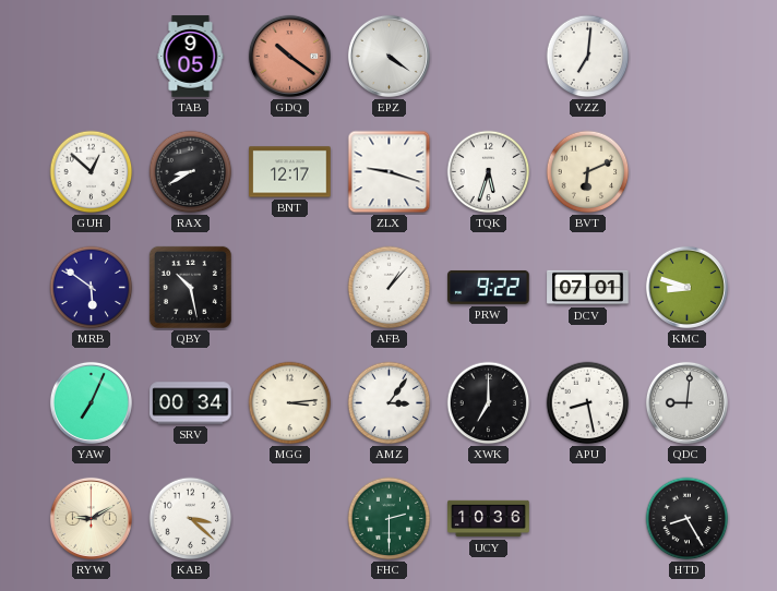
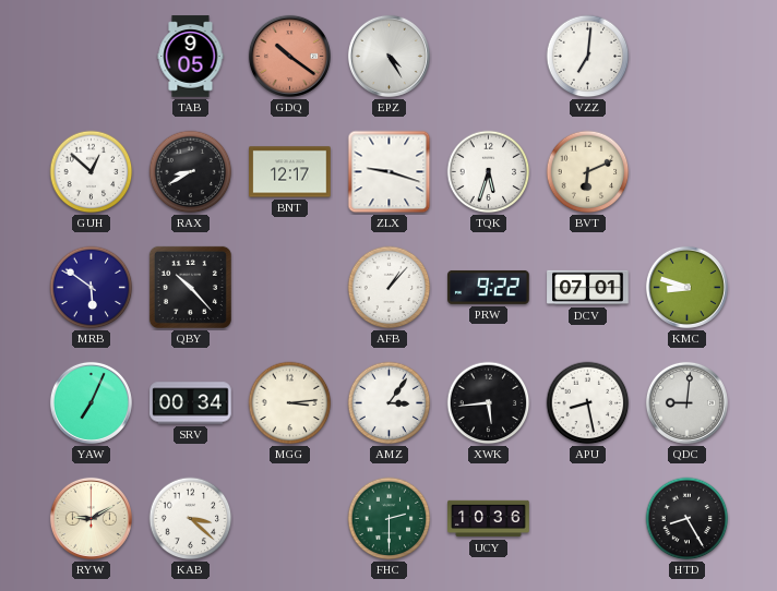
EPZ: 4:21 -> 4:25
QBY: 10:28 -> 10:23
XWK: 7:00 -> 5:44
